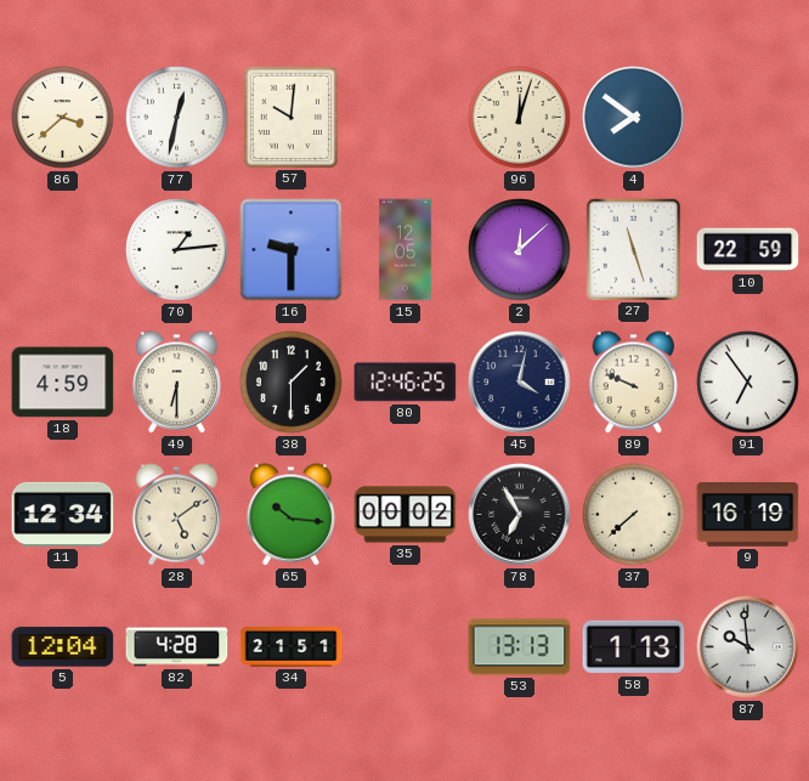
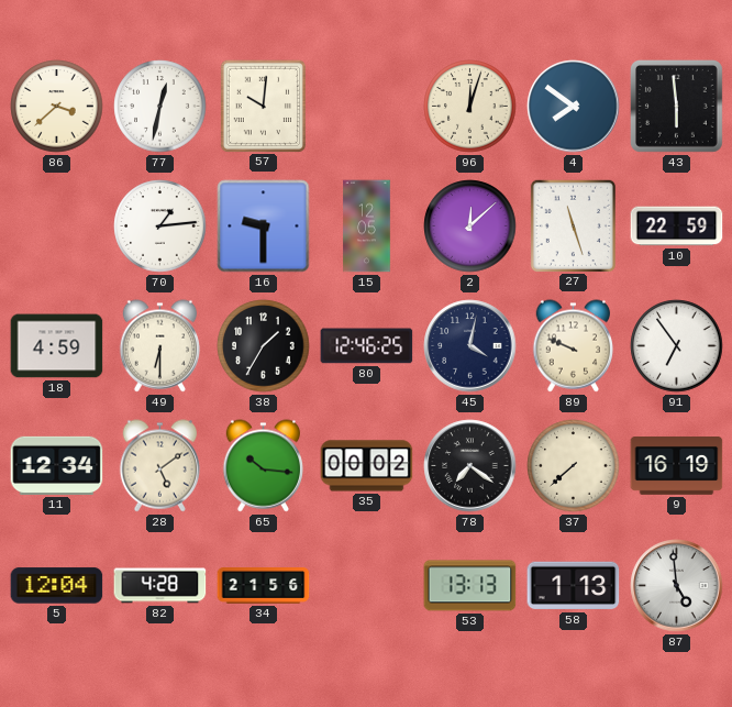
43: none -> 5:59
38: 1:30 -> 1:35
78: 6:55 -> 7:21
34: 21:51 -> 21:56
87: 9:59 -> 4:59
